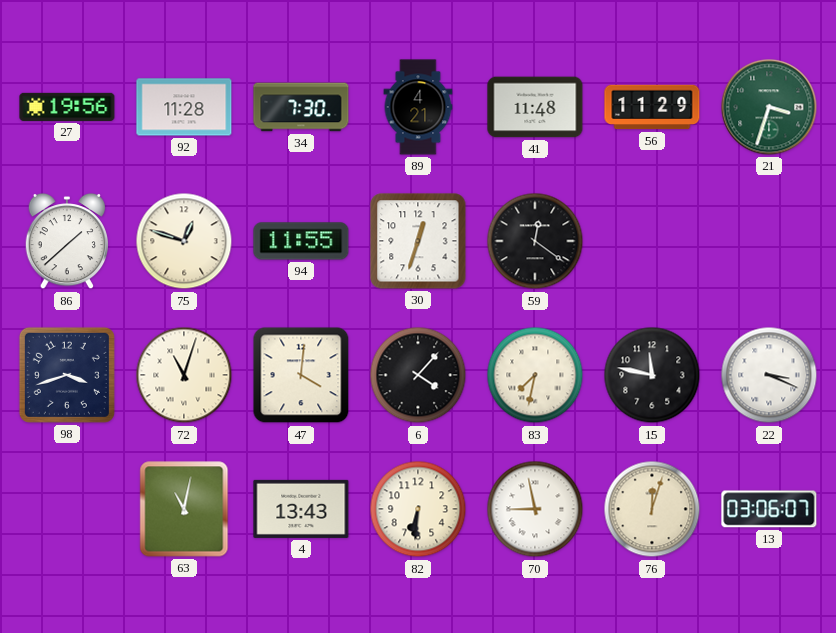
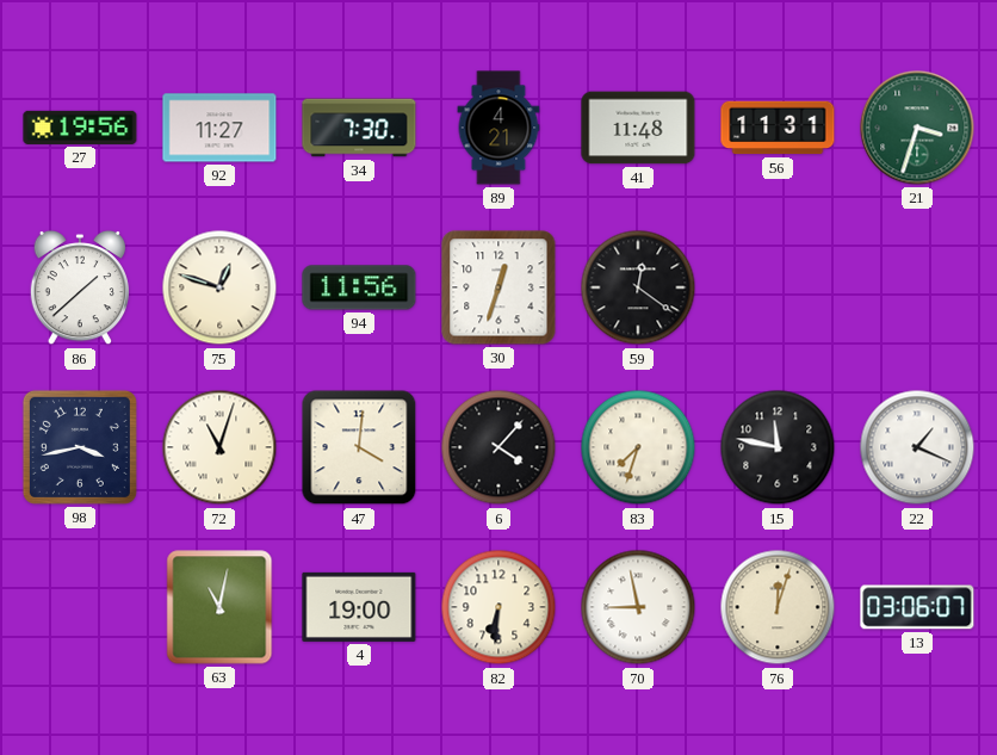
92: 11:28 -> 11:27
56: 11:29 -> 11:31
94: 11:55 -> 11:56
98: 3:42 -> 3:43
83: 7:32 -> 7:33
22: 3:19 -> 1:19
4: 13:43 -> 19:00
